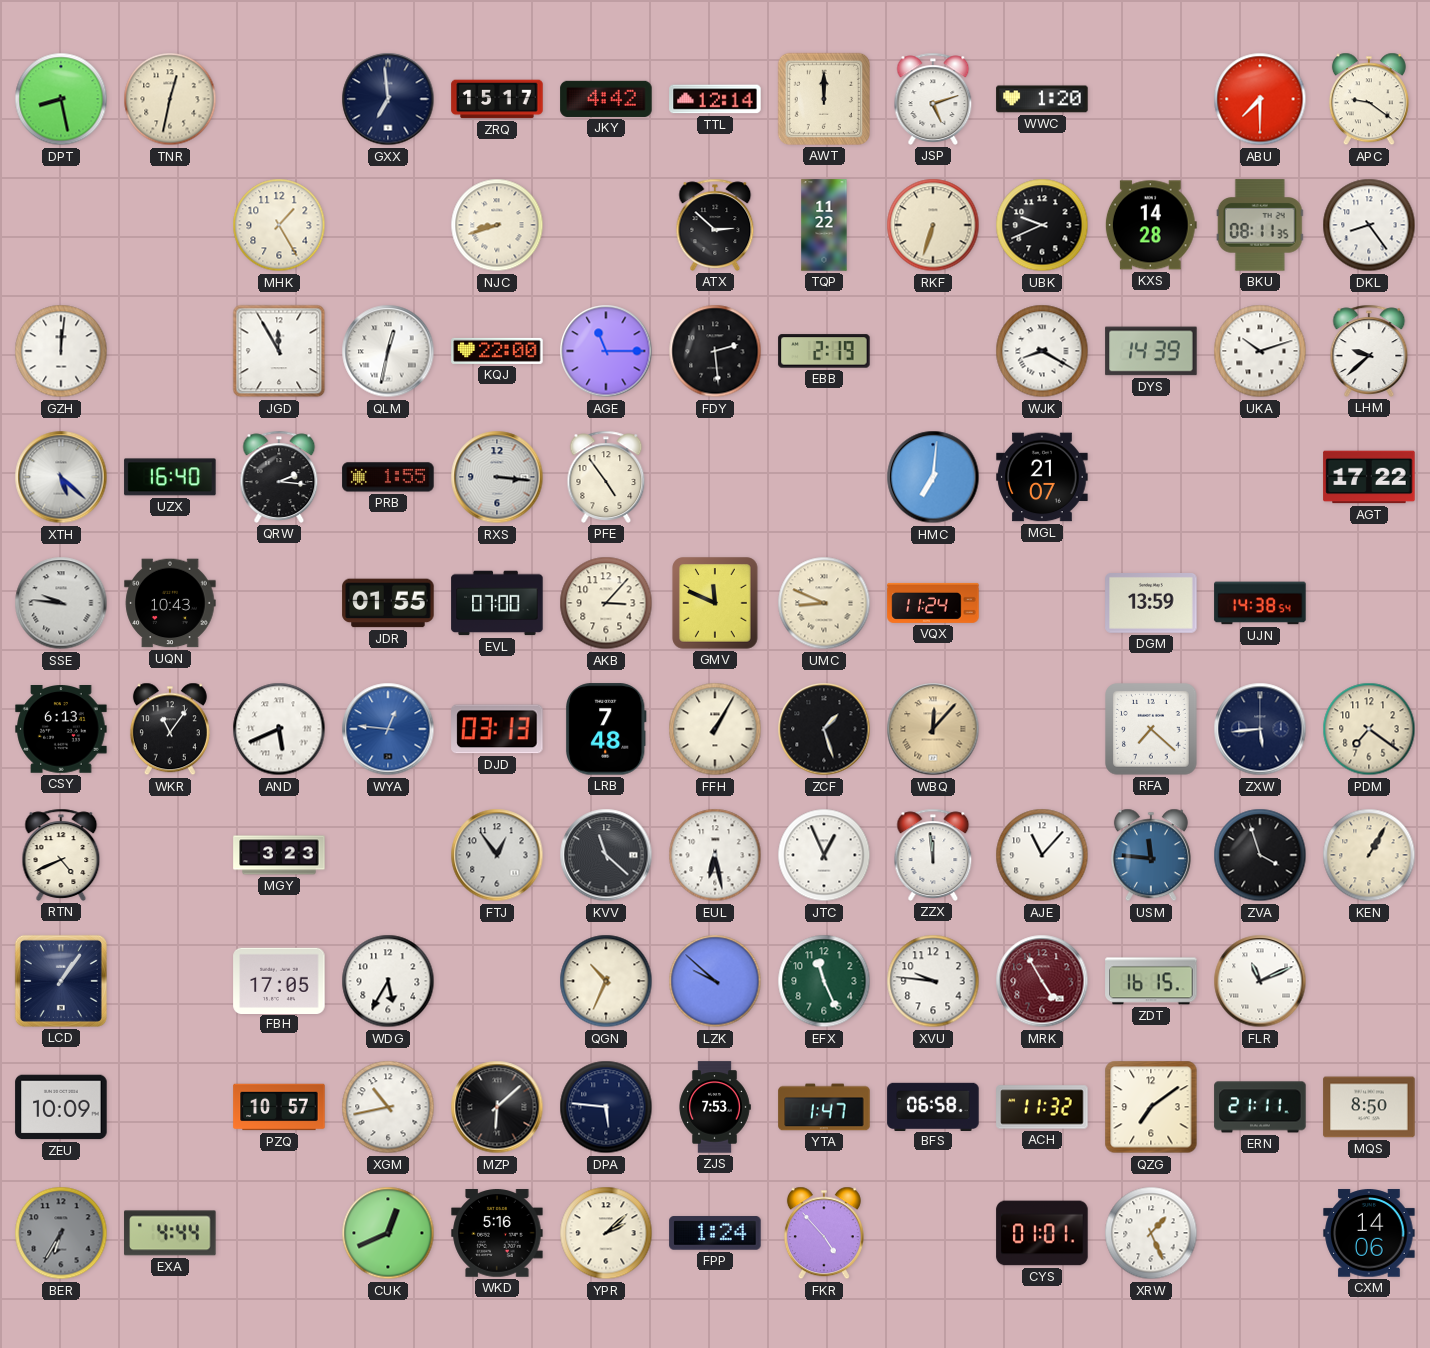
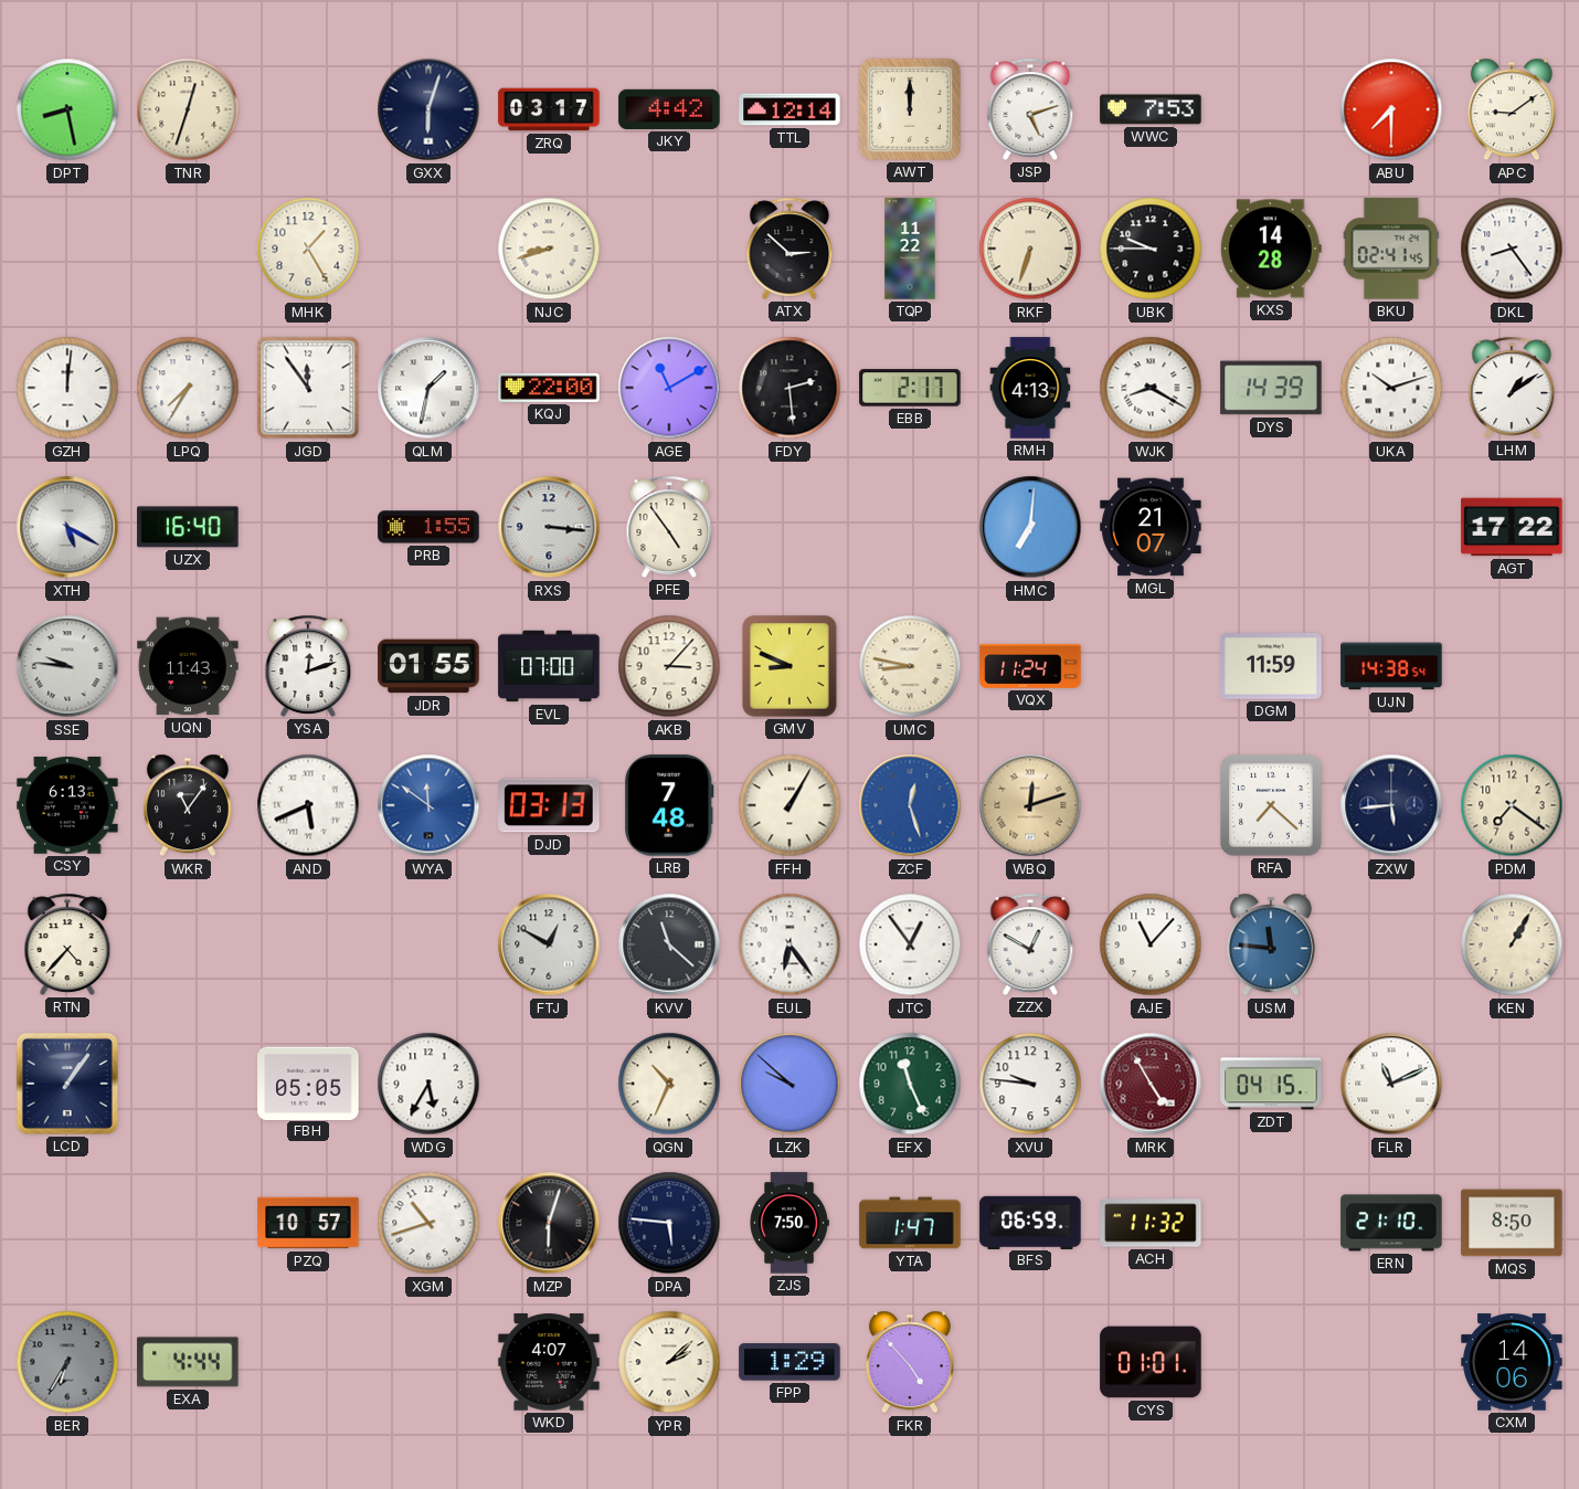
TNR: 12:32 -> 12:33
GXX: 6:59 -> 6:03
ZRQ: 15:17 -> 03:17
WWC: 1:20 -> 7:53
APC: 9:21 -> 9:09
UBK: 9:41 -> 9:45
BKU: 08:11 -> 02:41
LPQ: none -> 7:35
JGD: 11:55 -> 11:54
QLM: 12:32 -> 1:32
AGE: 11:15 -> 11:10
EBB: 2:19 -> 2:17
RMH: none -> 4:13
LHM: 9:38 -> 1:09
XTH: 5:22 -> 5:20
QRW: 2:16 -> none
UQN: 10:43 -> 11:43
YSA: none -> 12:12
GMV: 11:49 -> 8:49
UMC: 8:49 -> 8:47
DGM: 13:59 -> 11:59
WYA: 12:46 -> 11:51
ZCF: 1:27 -> 12:27
ZCF dial: black -> blue
WBQ: 12:07 -> 12:12
RTN: 4:41 -> 4:37
MGY: 3:23 -> none
FTJ: 12:54 -> 12:50
EUL: 6:28 -> 6:24
JTC: 12:56 -> 12:54
ZZX: 11:59 -> 12:50
ZVA: 3:57 -> none
FBH: 17:05 -> 05:05
ZDT: 16:15 -> 04:15
ZEU: 10:09 -> none
XGM: 10:43 -> 10:42
MZP: 6:08 -> 6:03
ZJS: 7:53 -> 7:50
BFS: 06:58 -> 06:59
QZG: 7:09 -> none
ERN: 21:11 -> 21:10
CUK: 12:41 -> none
WKD: 5:16 -> 4:07
FPP: 1:24 -> 1:29
XRW: 1:26 -> none
